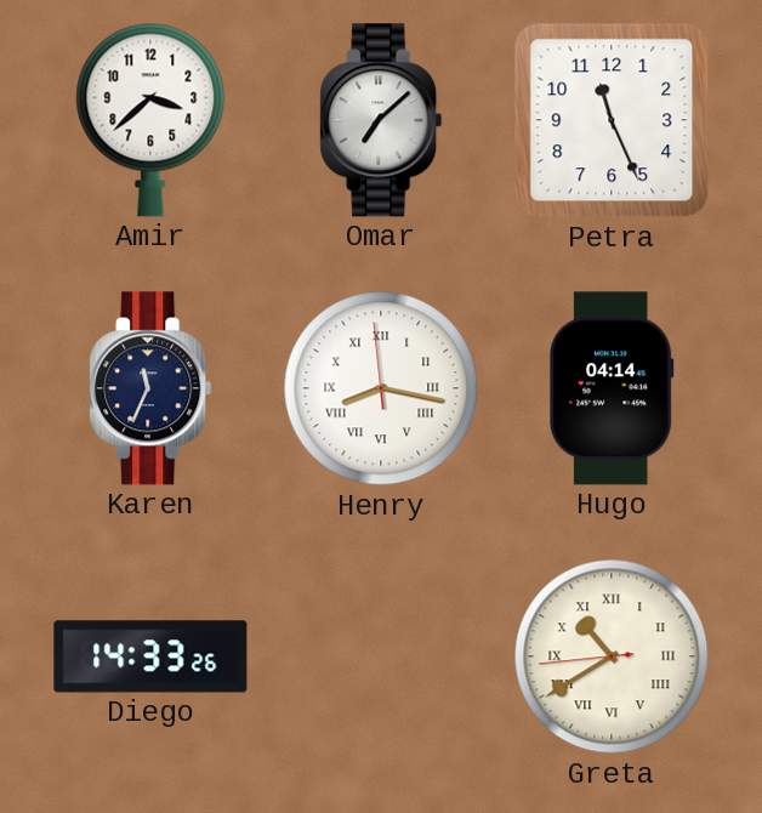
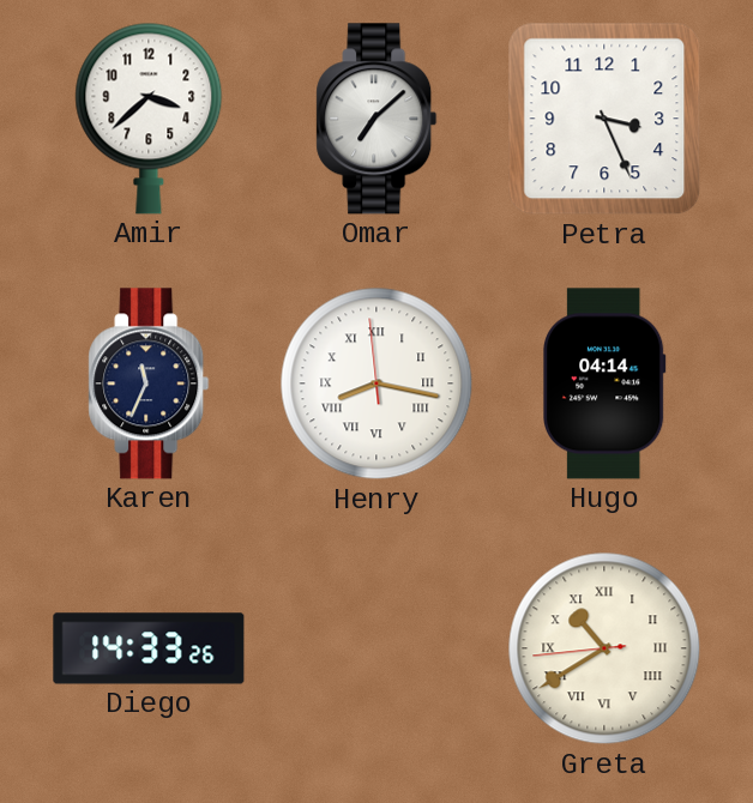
Petra: 11:26 -> 3:26
